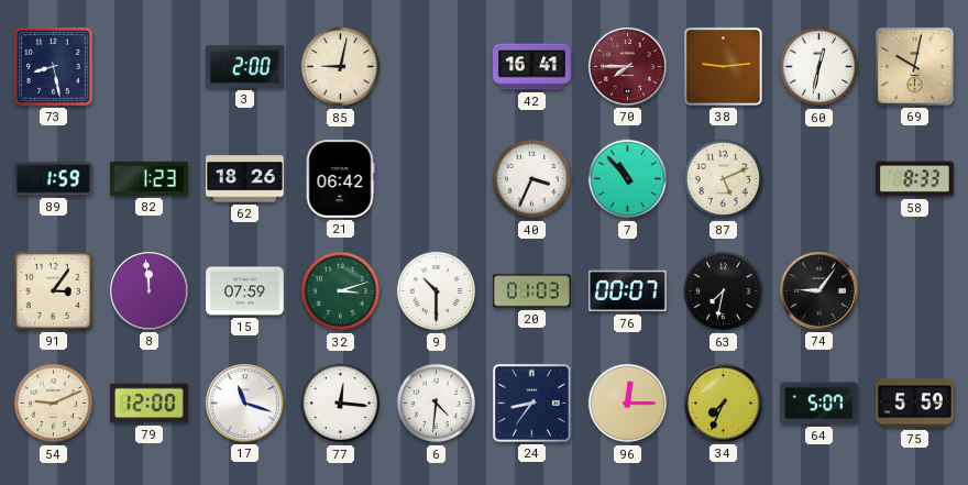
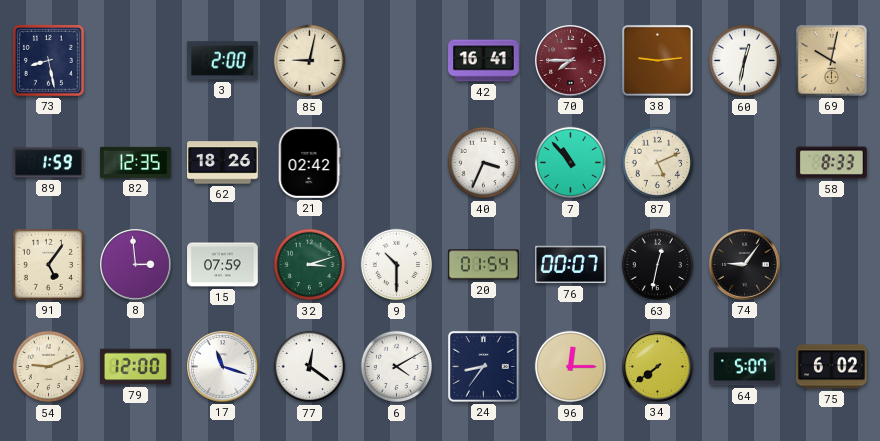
82: 1:23 -> 12:35
21: 06:42 -> 02:42
91: 3:06 -> 5:06
8: 11:59 -> 2:59
20: 01:03 -> 01:54
63: 7:32 -> 12:32
77: 12:16 -> 12:21
6: 4:31 -> 4:10
34: 7:34 -> 7:39
75: 5:59 -> 6:02
